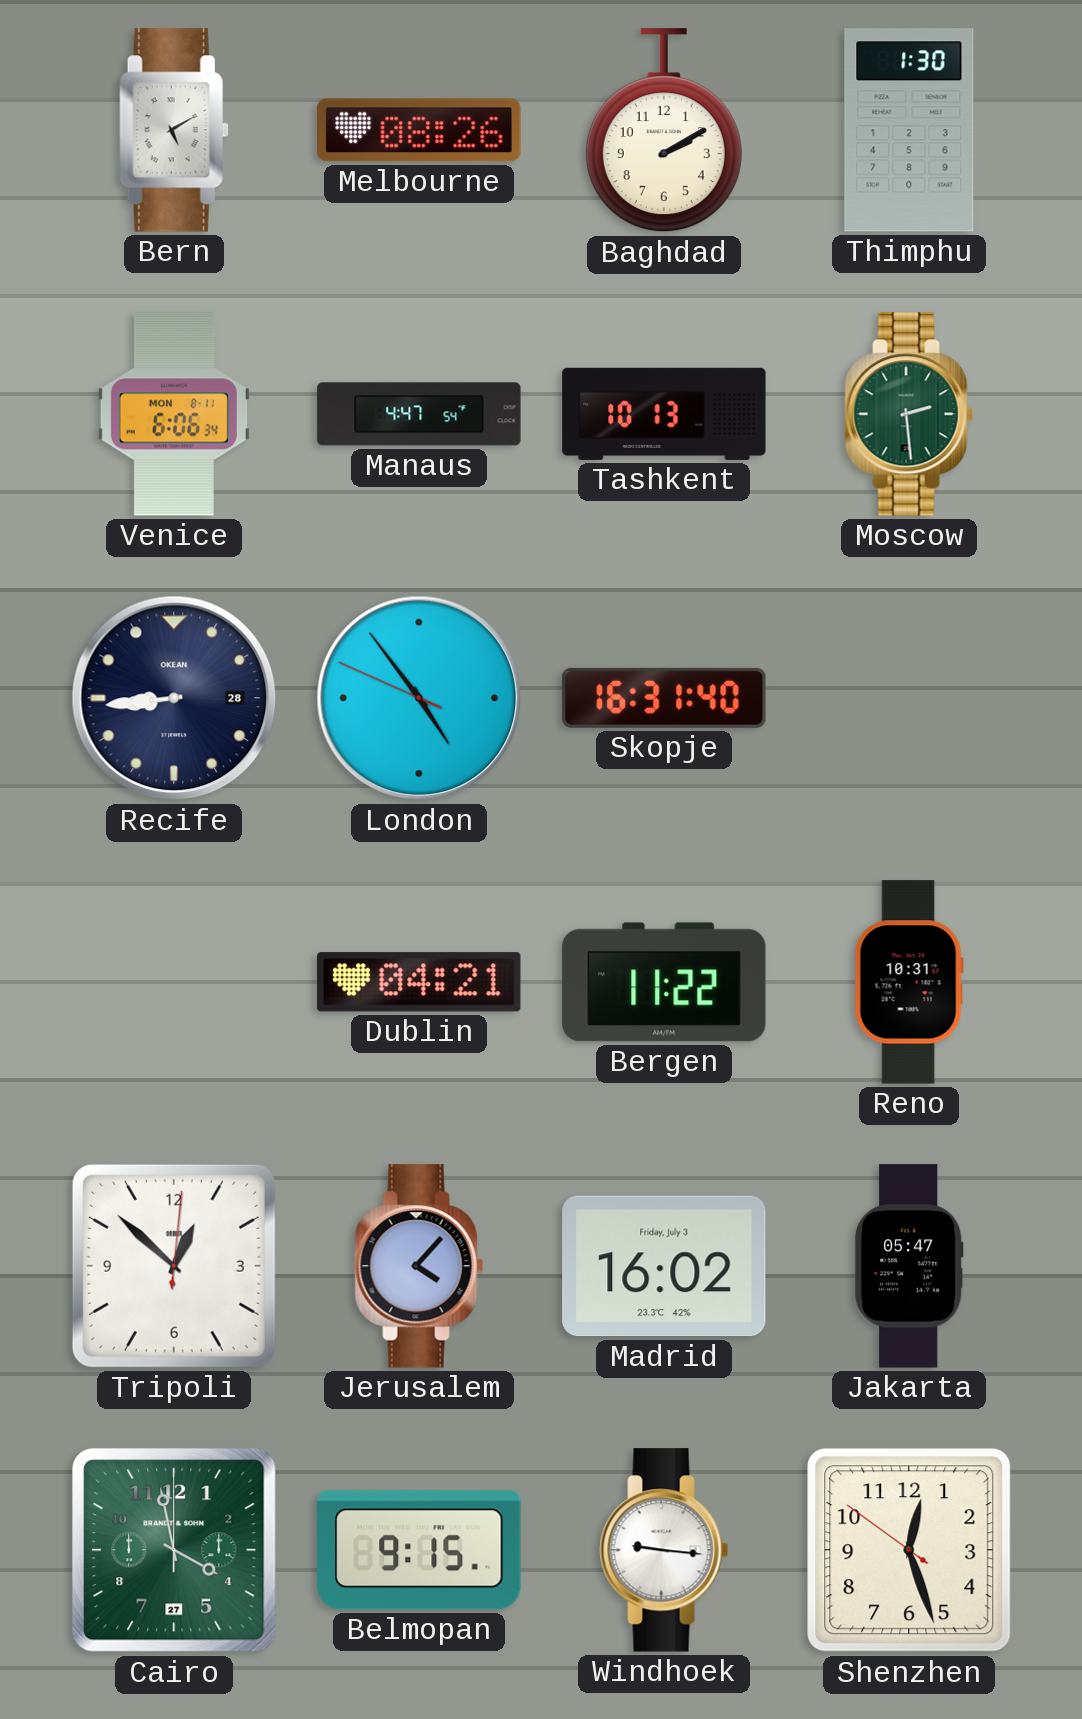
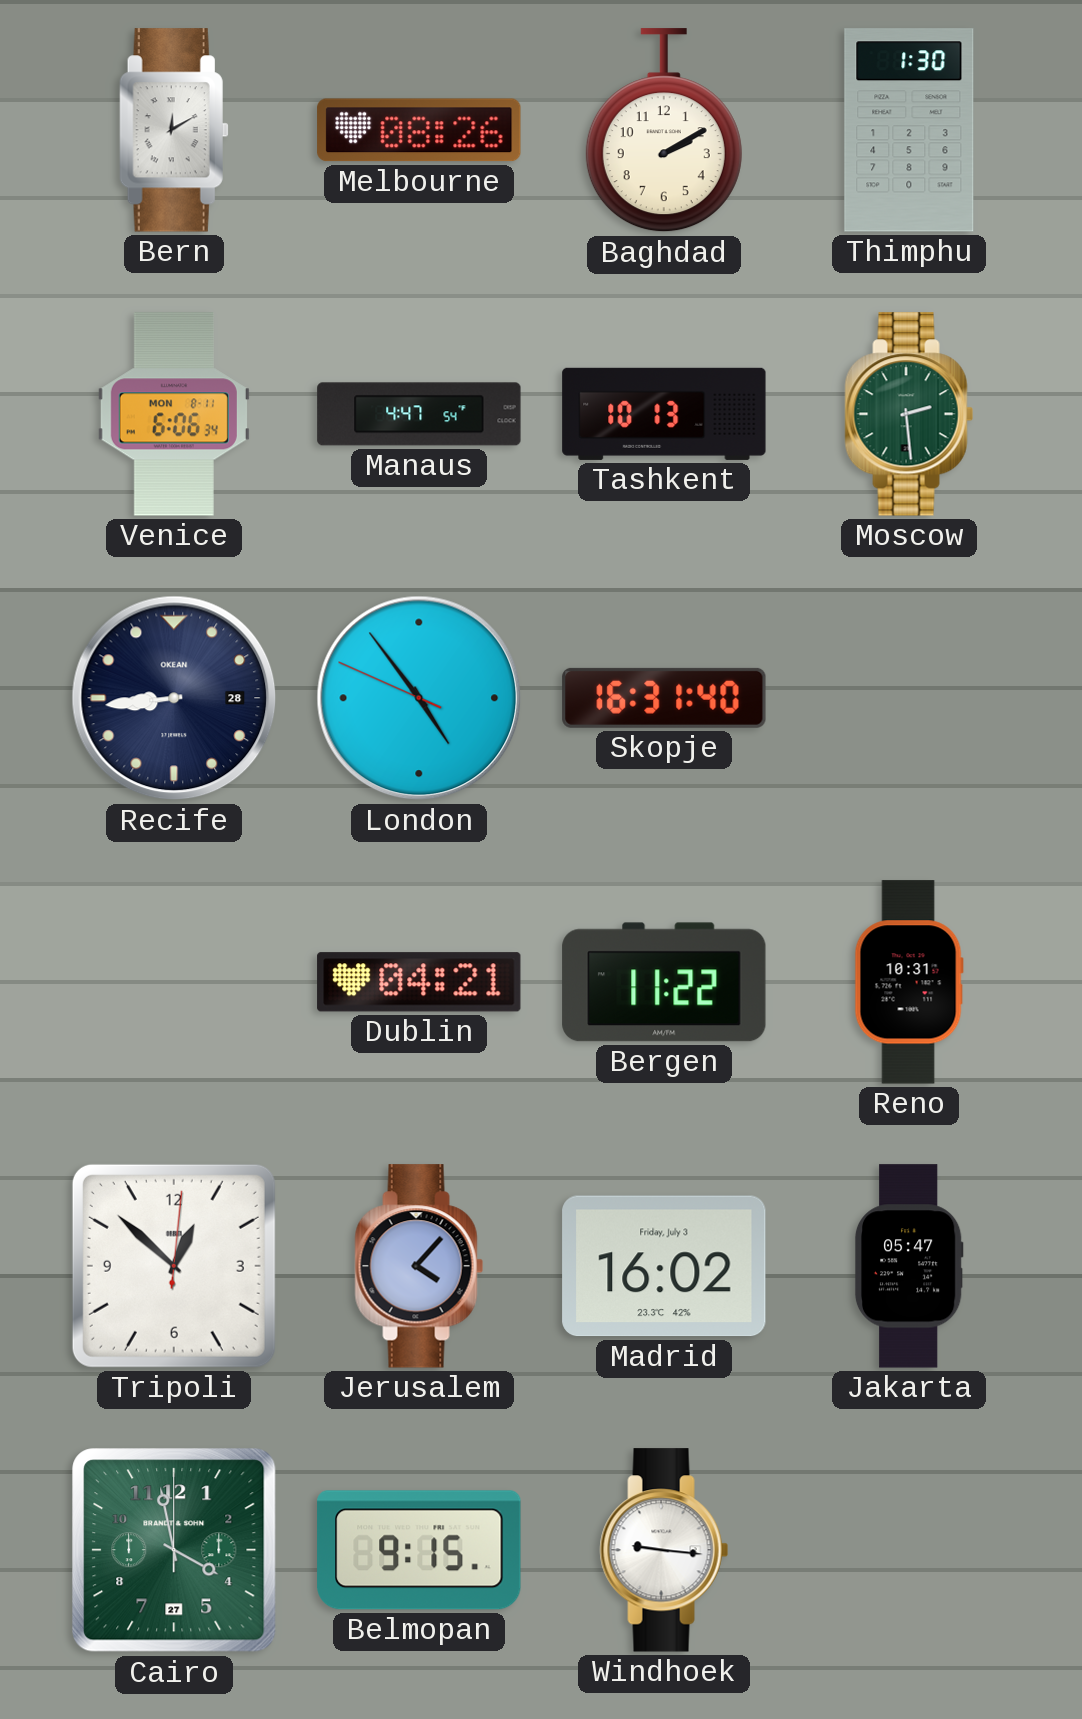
Bern: 5:10 -> 12:10
Shenzhen: 12:26 -> none
